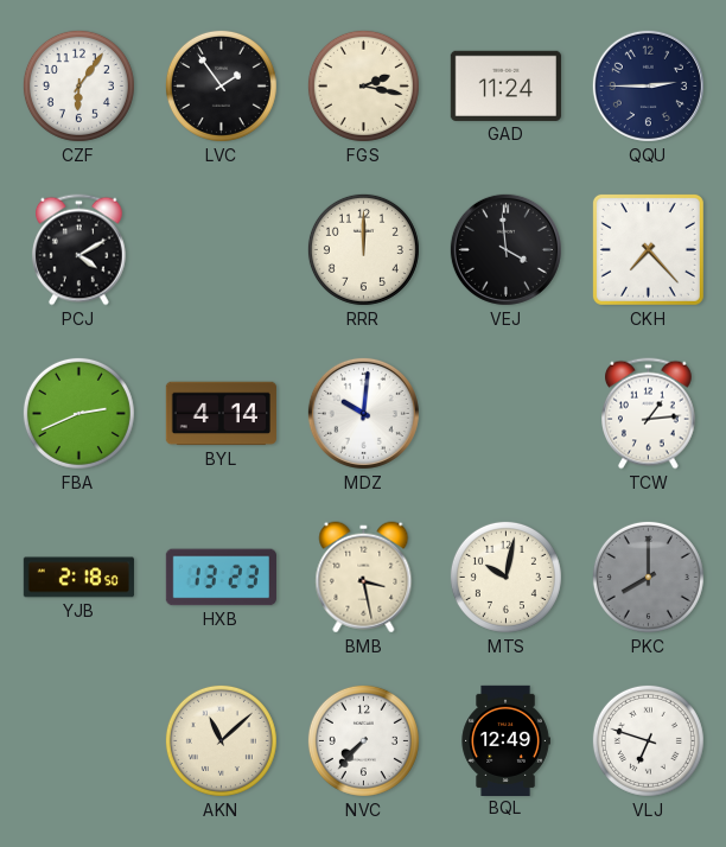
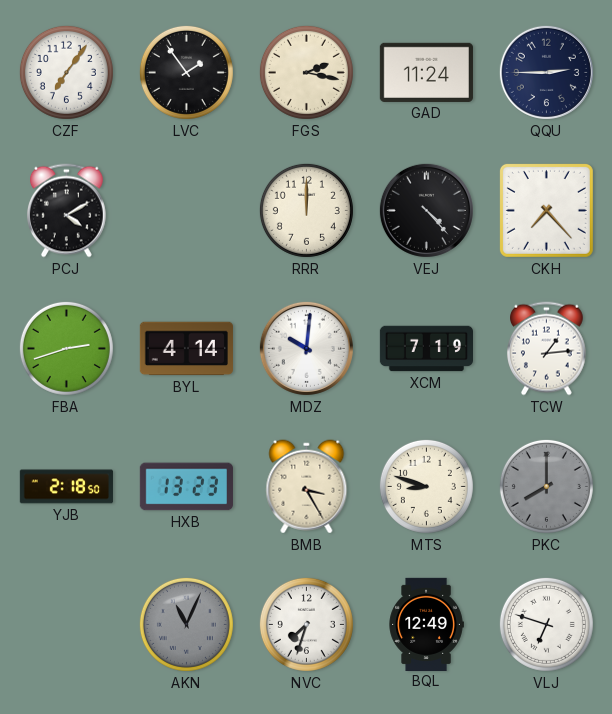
CZF: 6:06 -> 7:06
VEJ: 3:59 -> 4:23
FBA: 2:41 -> 2:42
XCM: none -> 7:19
BMB: 3:28 -> 3:25
MTS: 10:02 -> 8:48
AKN: 11:08 -> 11:04
AKN dial: cream -> grey
NVC: 7:37 -> 7:33
